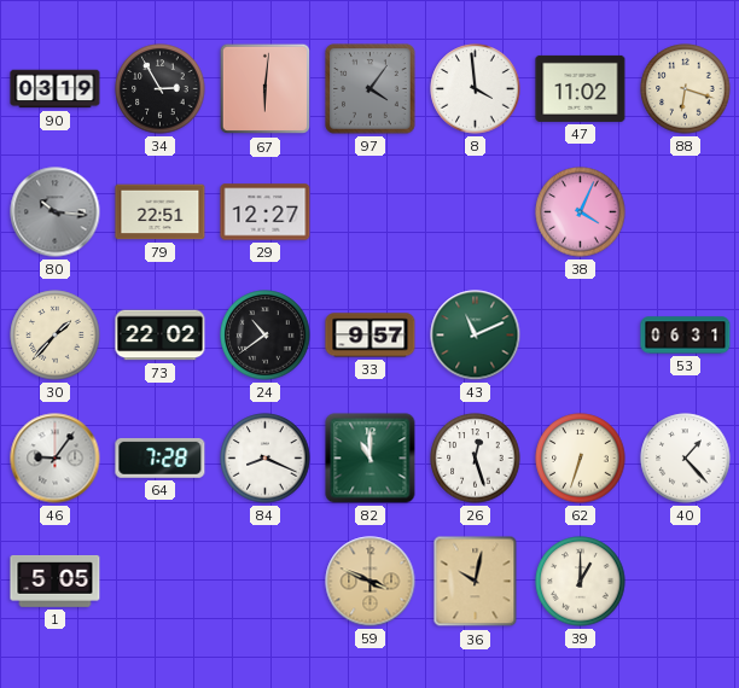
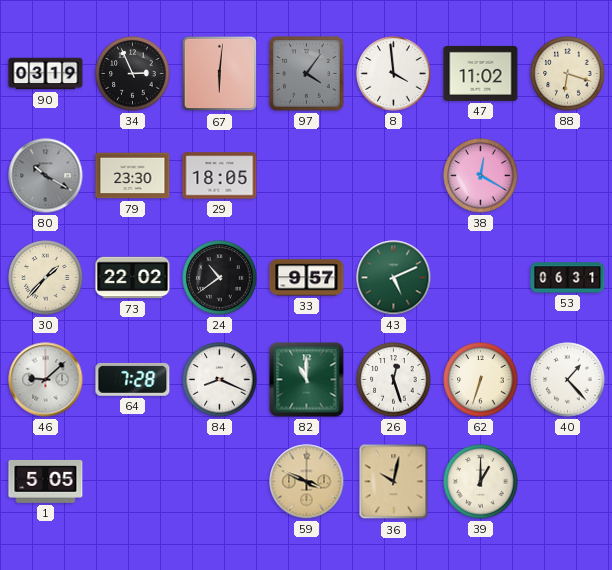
34: 2:55 -> 2:56
80: 10:16 -> 10:20
79: 22:51 -> 23:30
29: 12:27 -> 18:05
38: 4:04 -> 12:20
43: 11:11 -> 5:11
46: 9:06 -> 9:08
